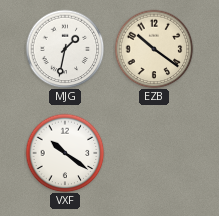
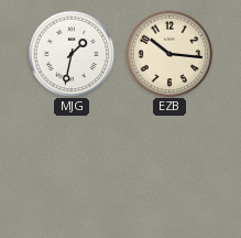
EZB: 10:21 -> 10:16
VXF: 10:21 -> none
